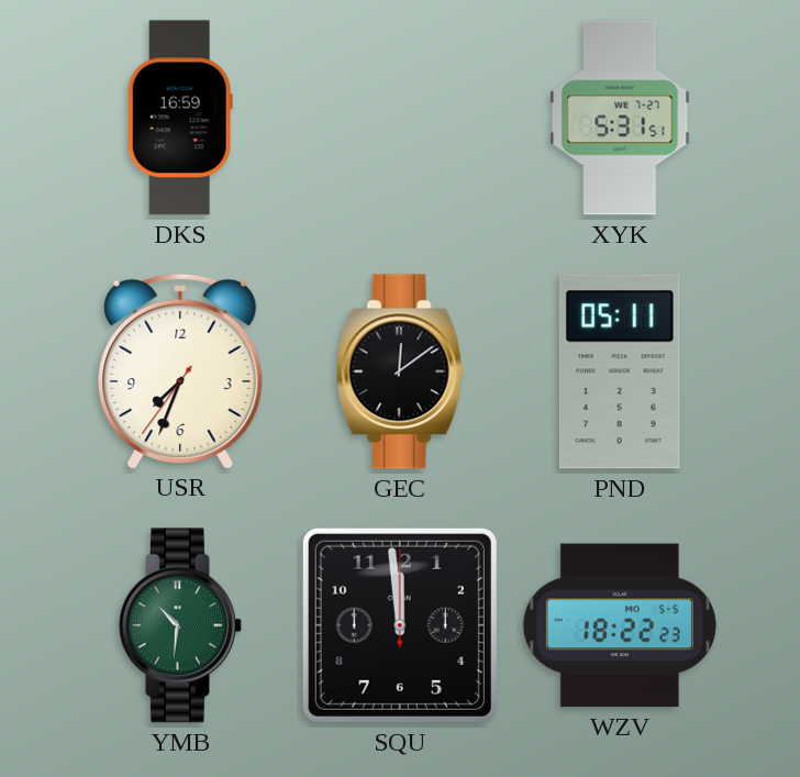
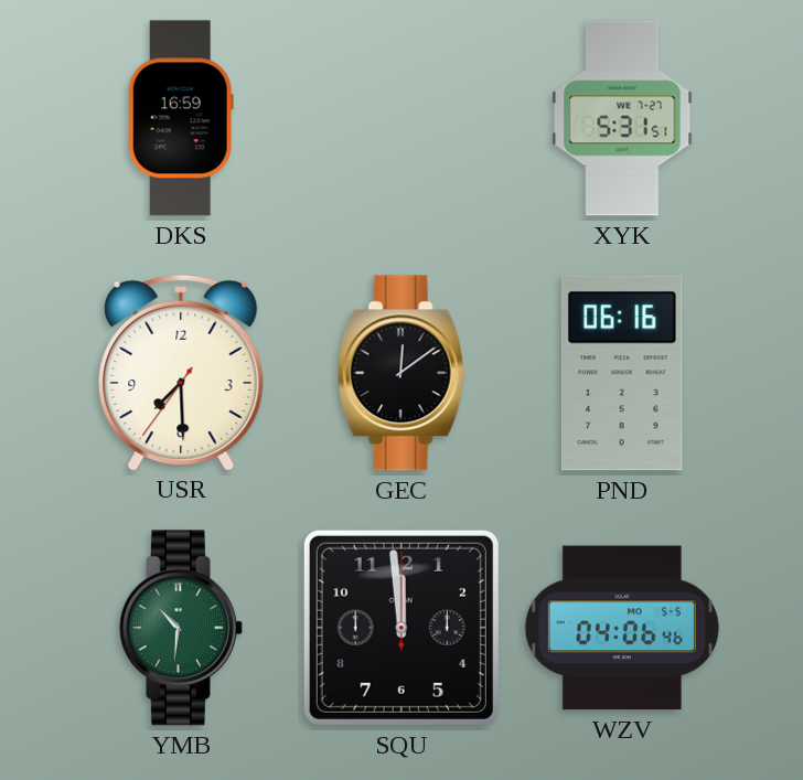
USR: 7:33 -> 7:29
PND: 05:11 -> 06:16
WZV: 18:22 -> 04:06
